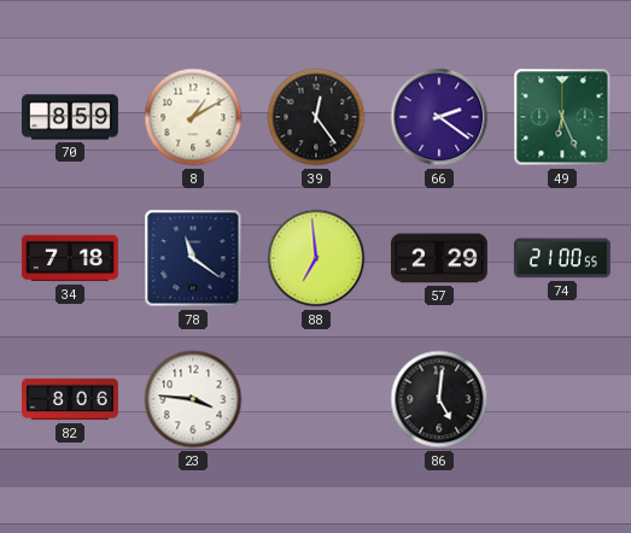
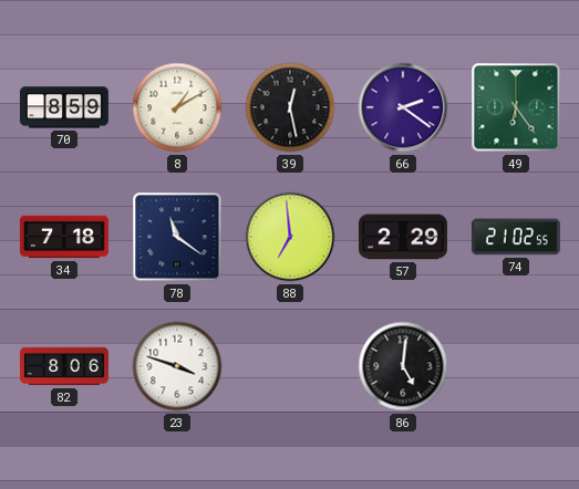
39: 12:24 -> 12:28
49: 6:26 -> 6:24
74: 21:00 -> 21:02
23: 3:46 -> 3:48
